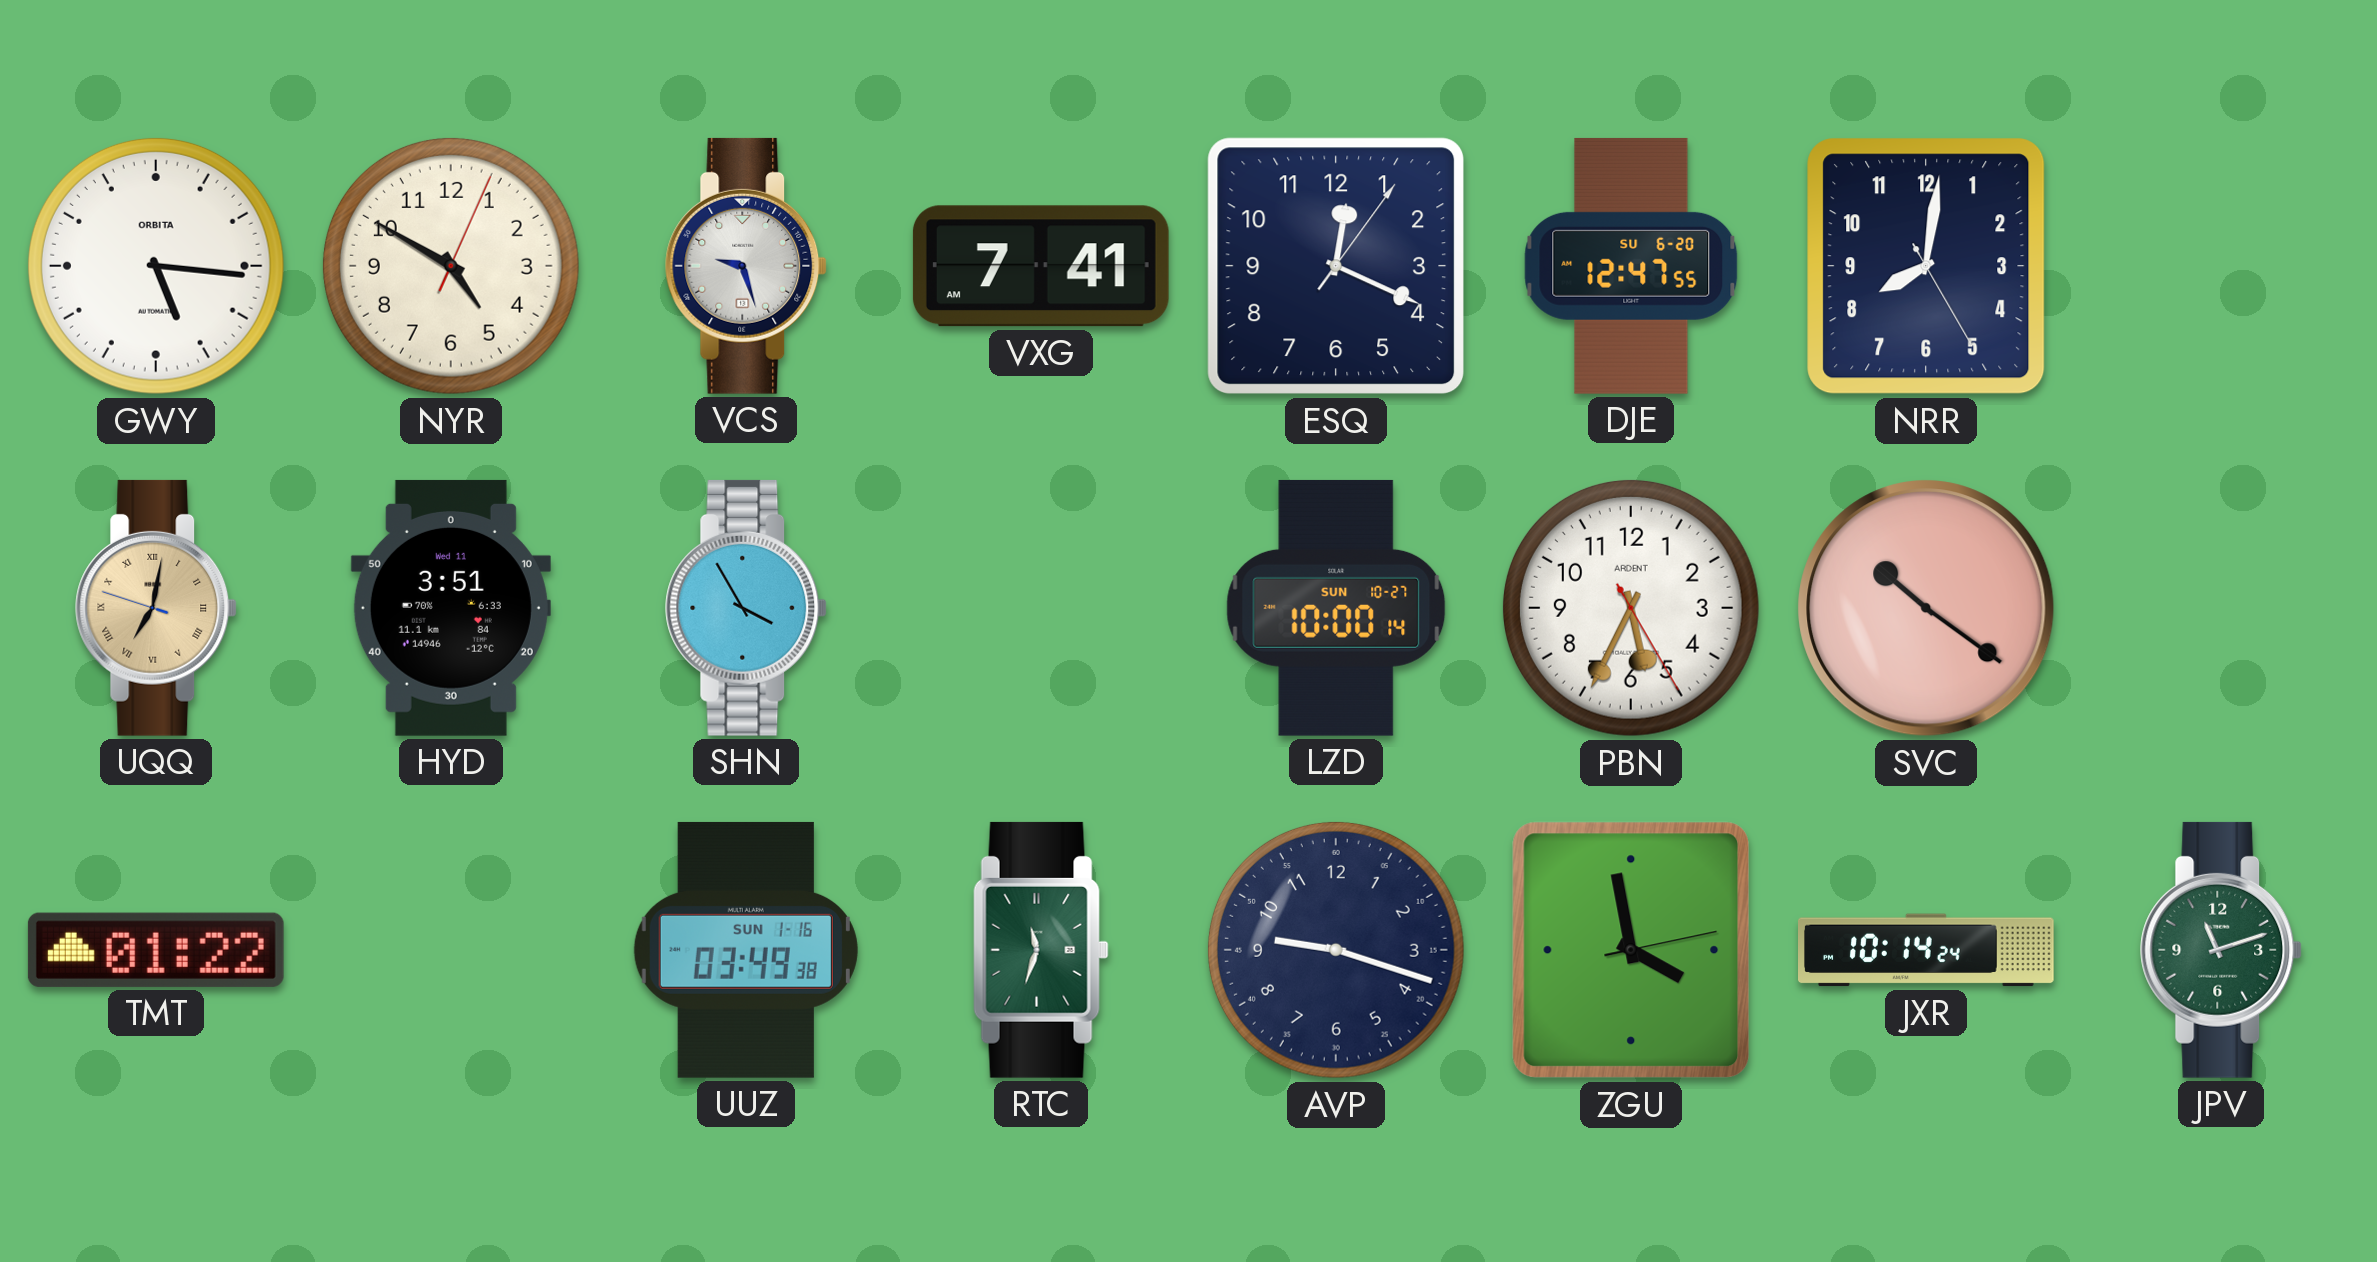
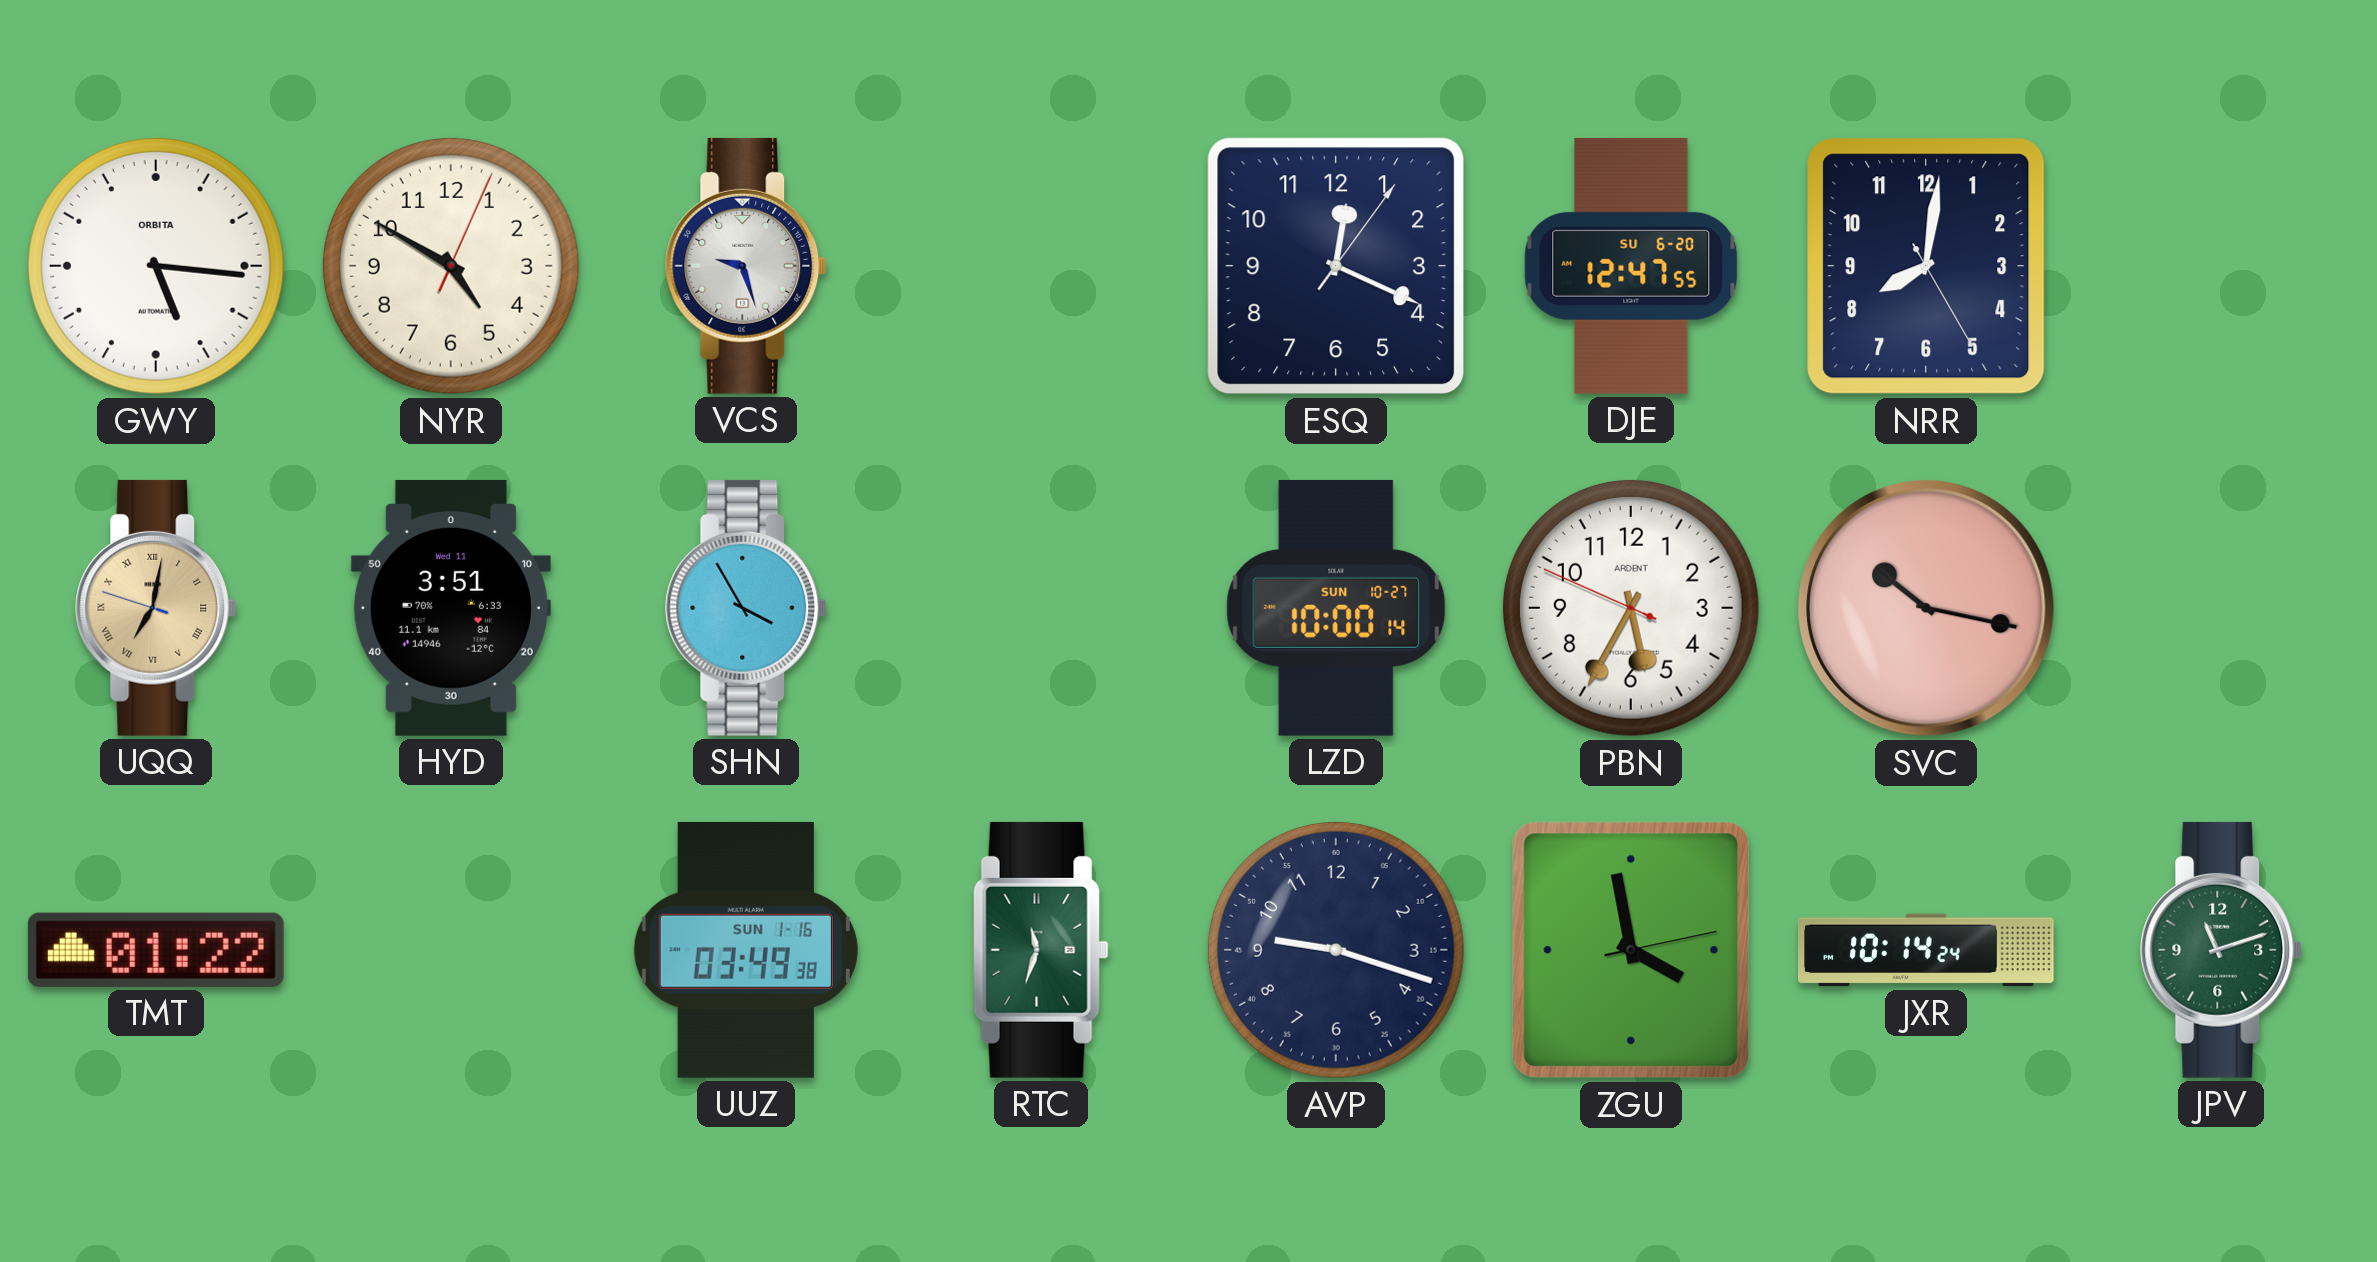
VXG: 7:41 -> none
PBN: 5:34:25 -> 5:34:49
SVC: 10:21 -> 10:17
